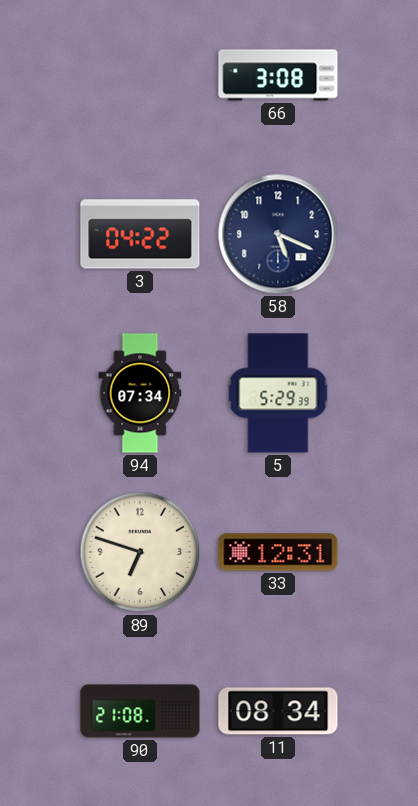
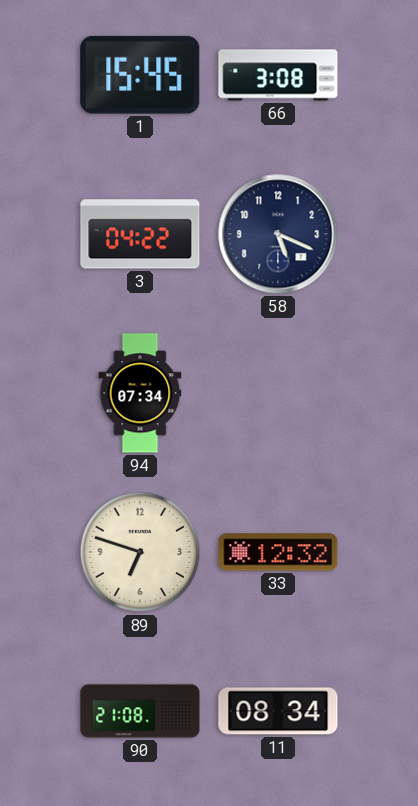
1: none -> 15:45
5: 5:29 -> none
33: 12:31 -> 12:32
